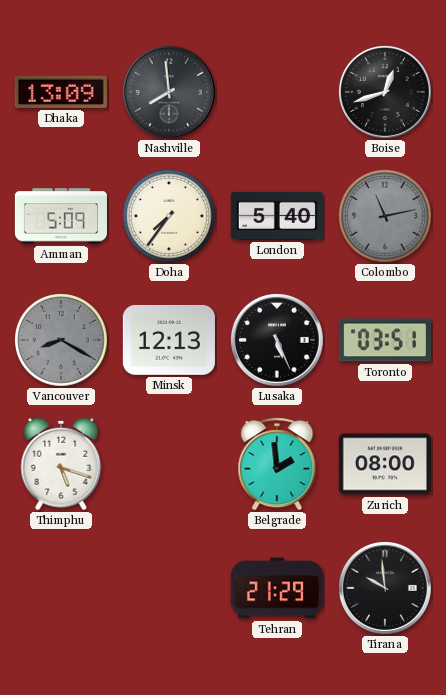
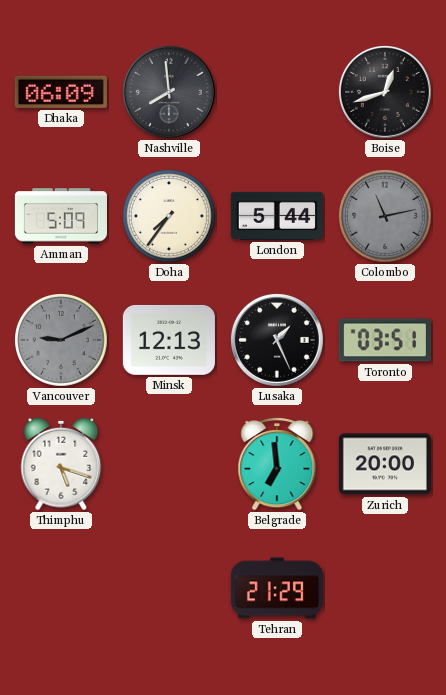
Dhaka: 13:09 -> 06:09
London: 5:40 -> 5:44
Vancouver: 8:20 -> 9:11
Lusaka: 5:26 -> 1:26
Belgrade: 1:59 -> 6:59
Zurich: 08:00 -> 20:00
Tirana: 9:59 -> none
